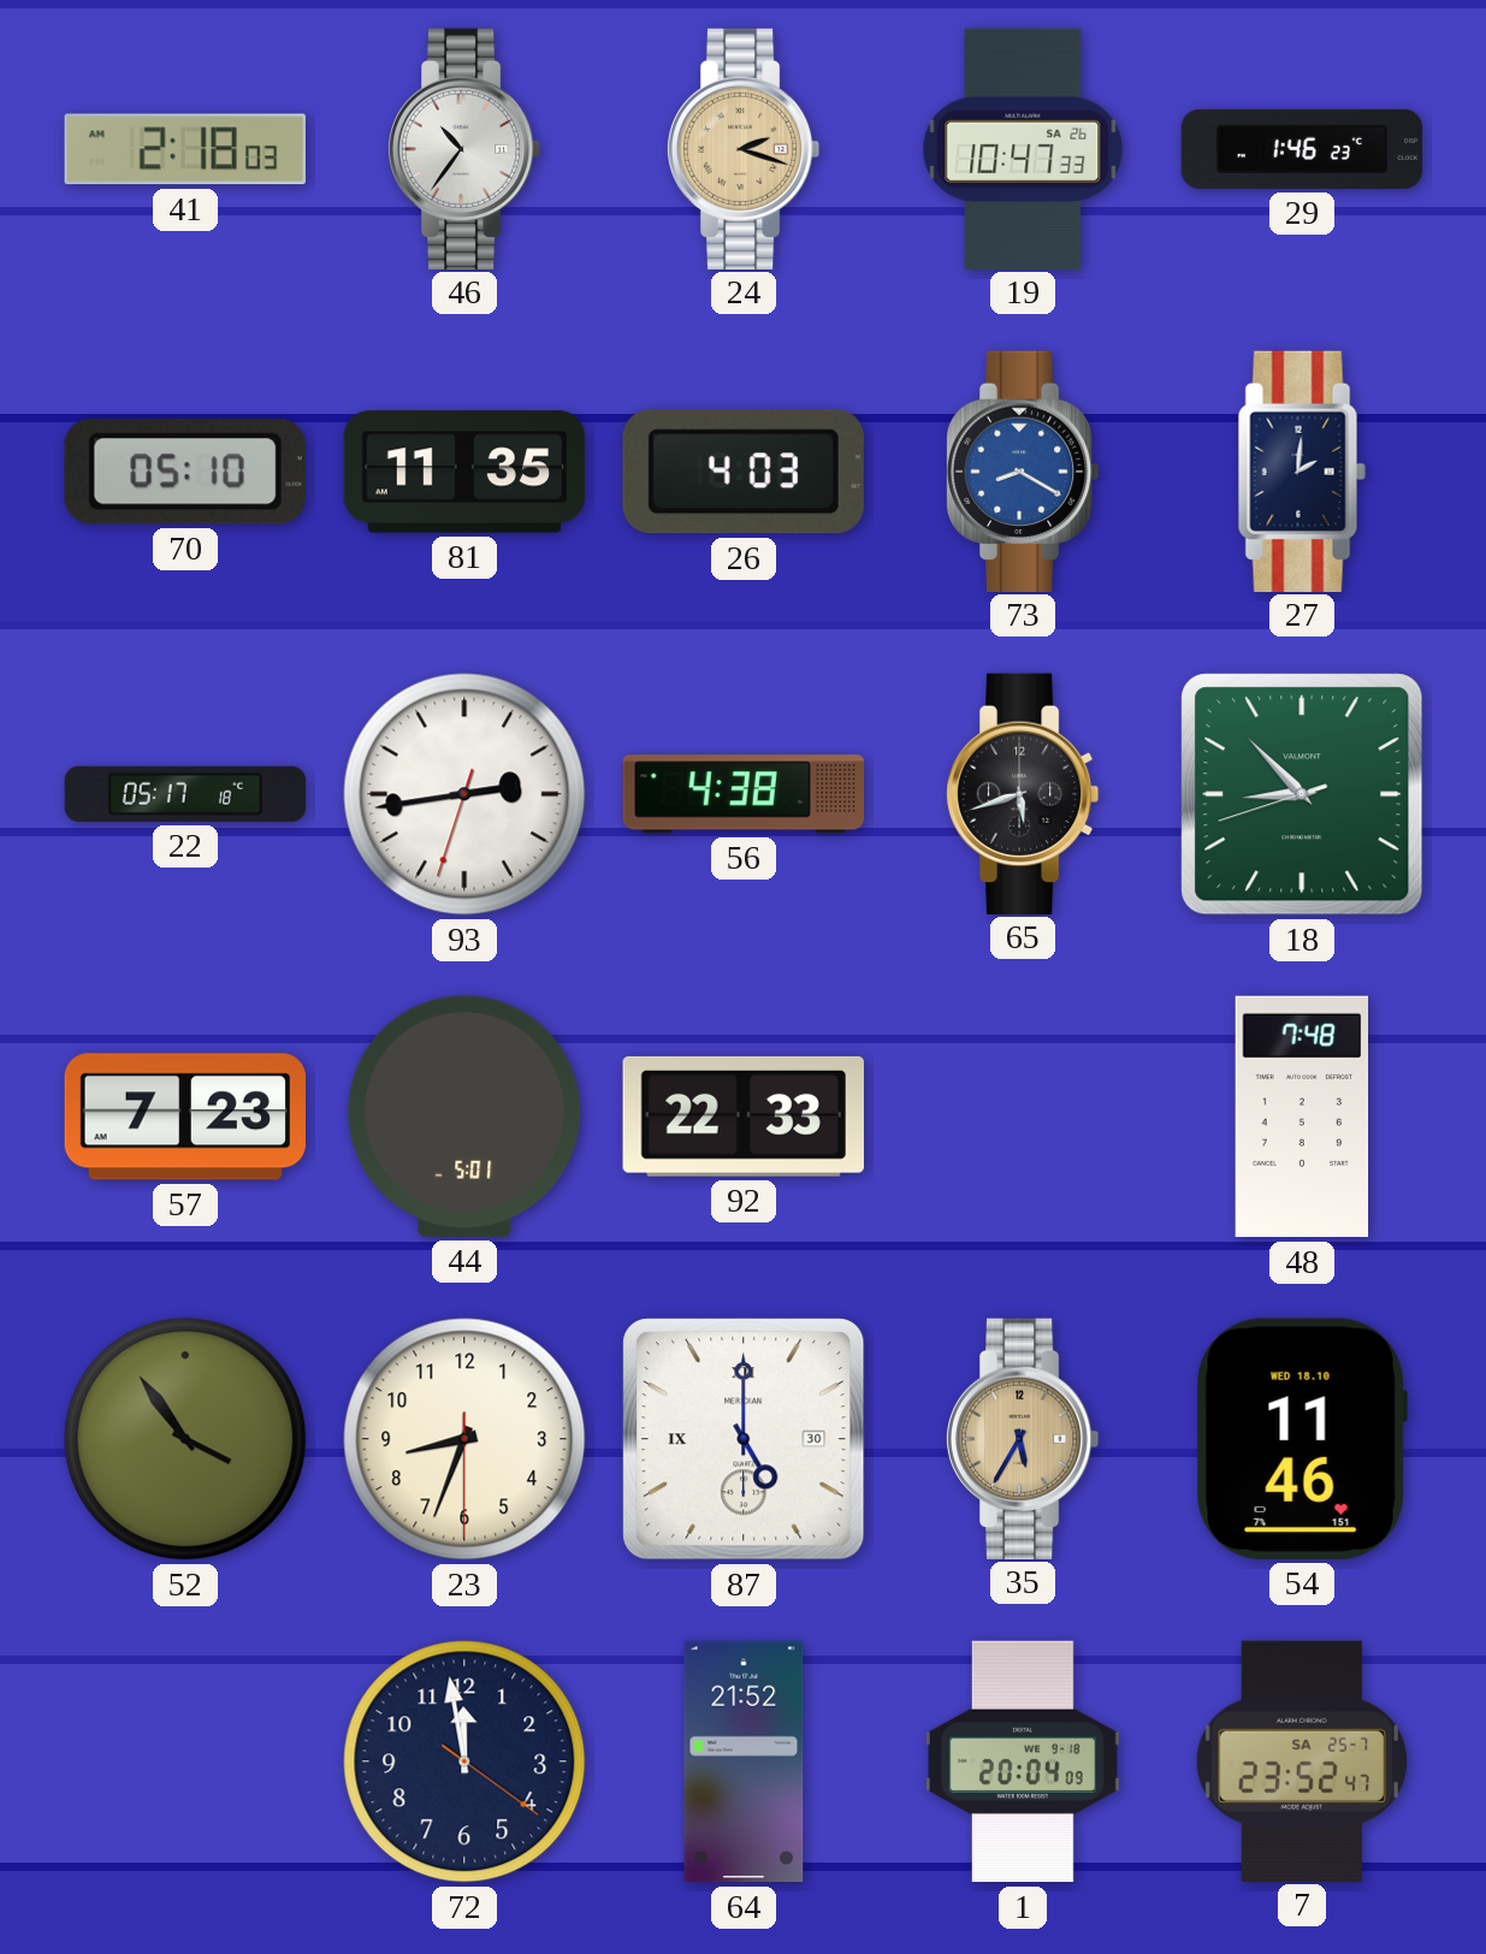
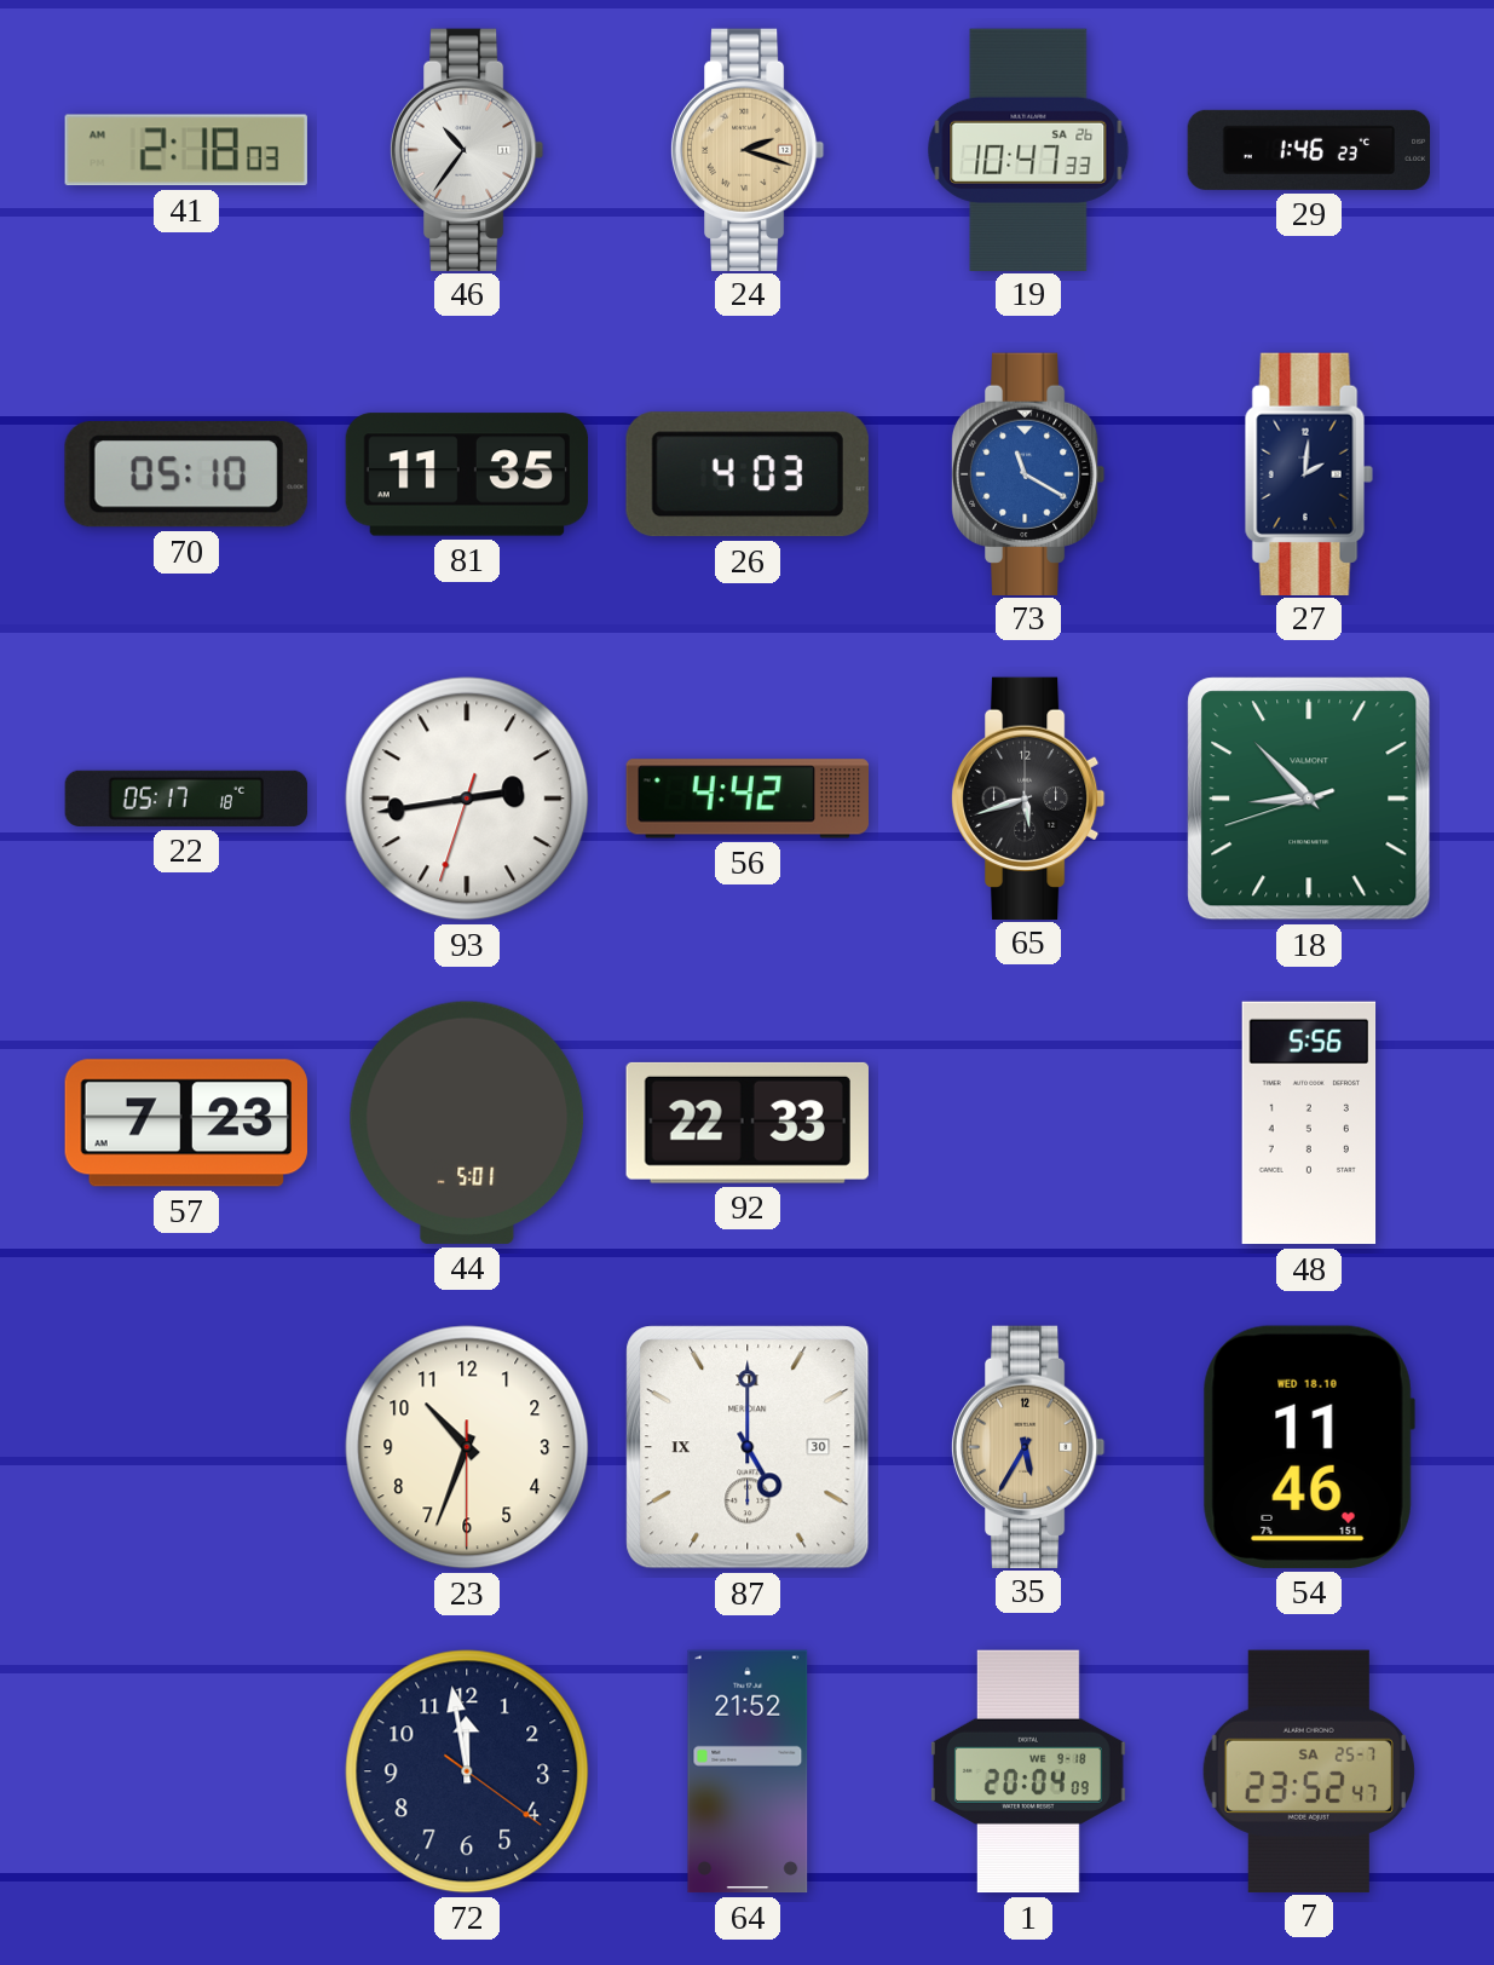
73: 8:20 -> 11:20
56: 4:38 -> 4:42
48: 7:48 -> 5:56
52: 3:54 -> none
23: 8:33 -> 10:33
